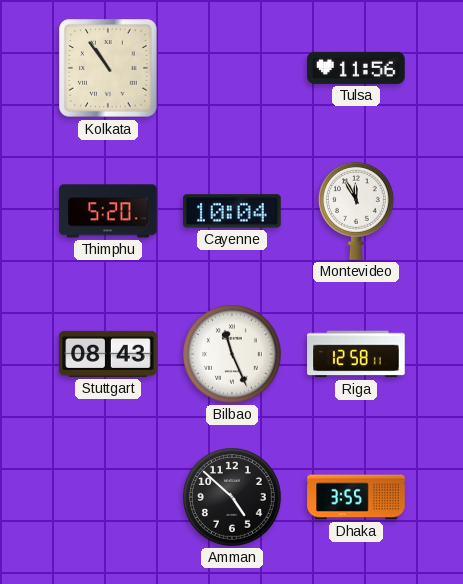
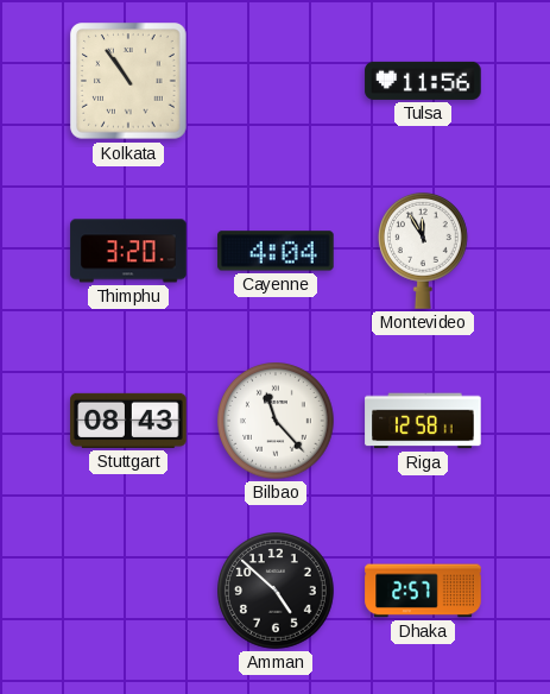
Thimphu: 5:20 -> 3:20
Cayenne: 10:04 -> 4:04
Bilbao: 11:26 -> 11:23
Dhaka: 3:55 -> 2:57
